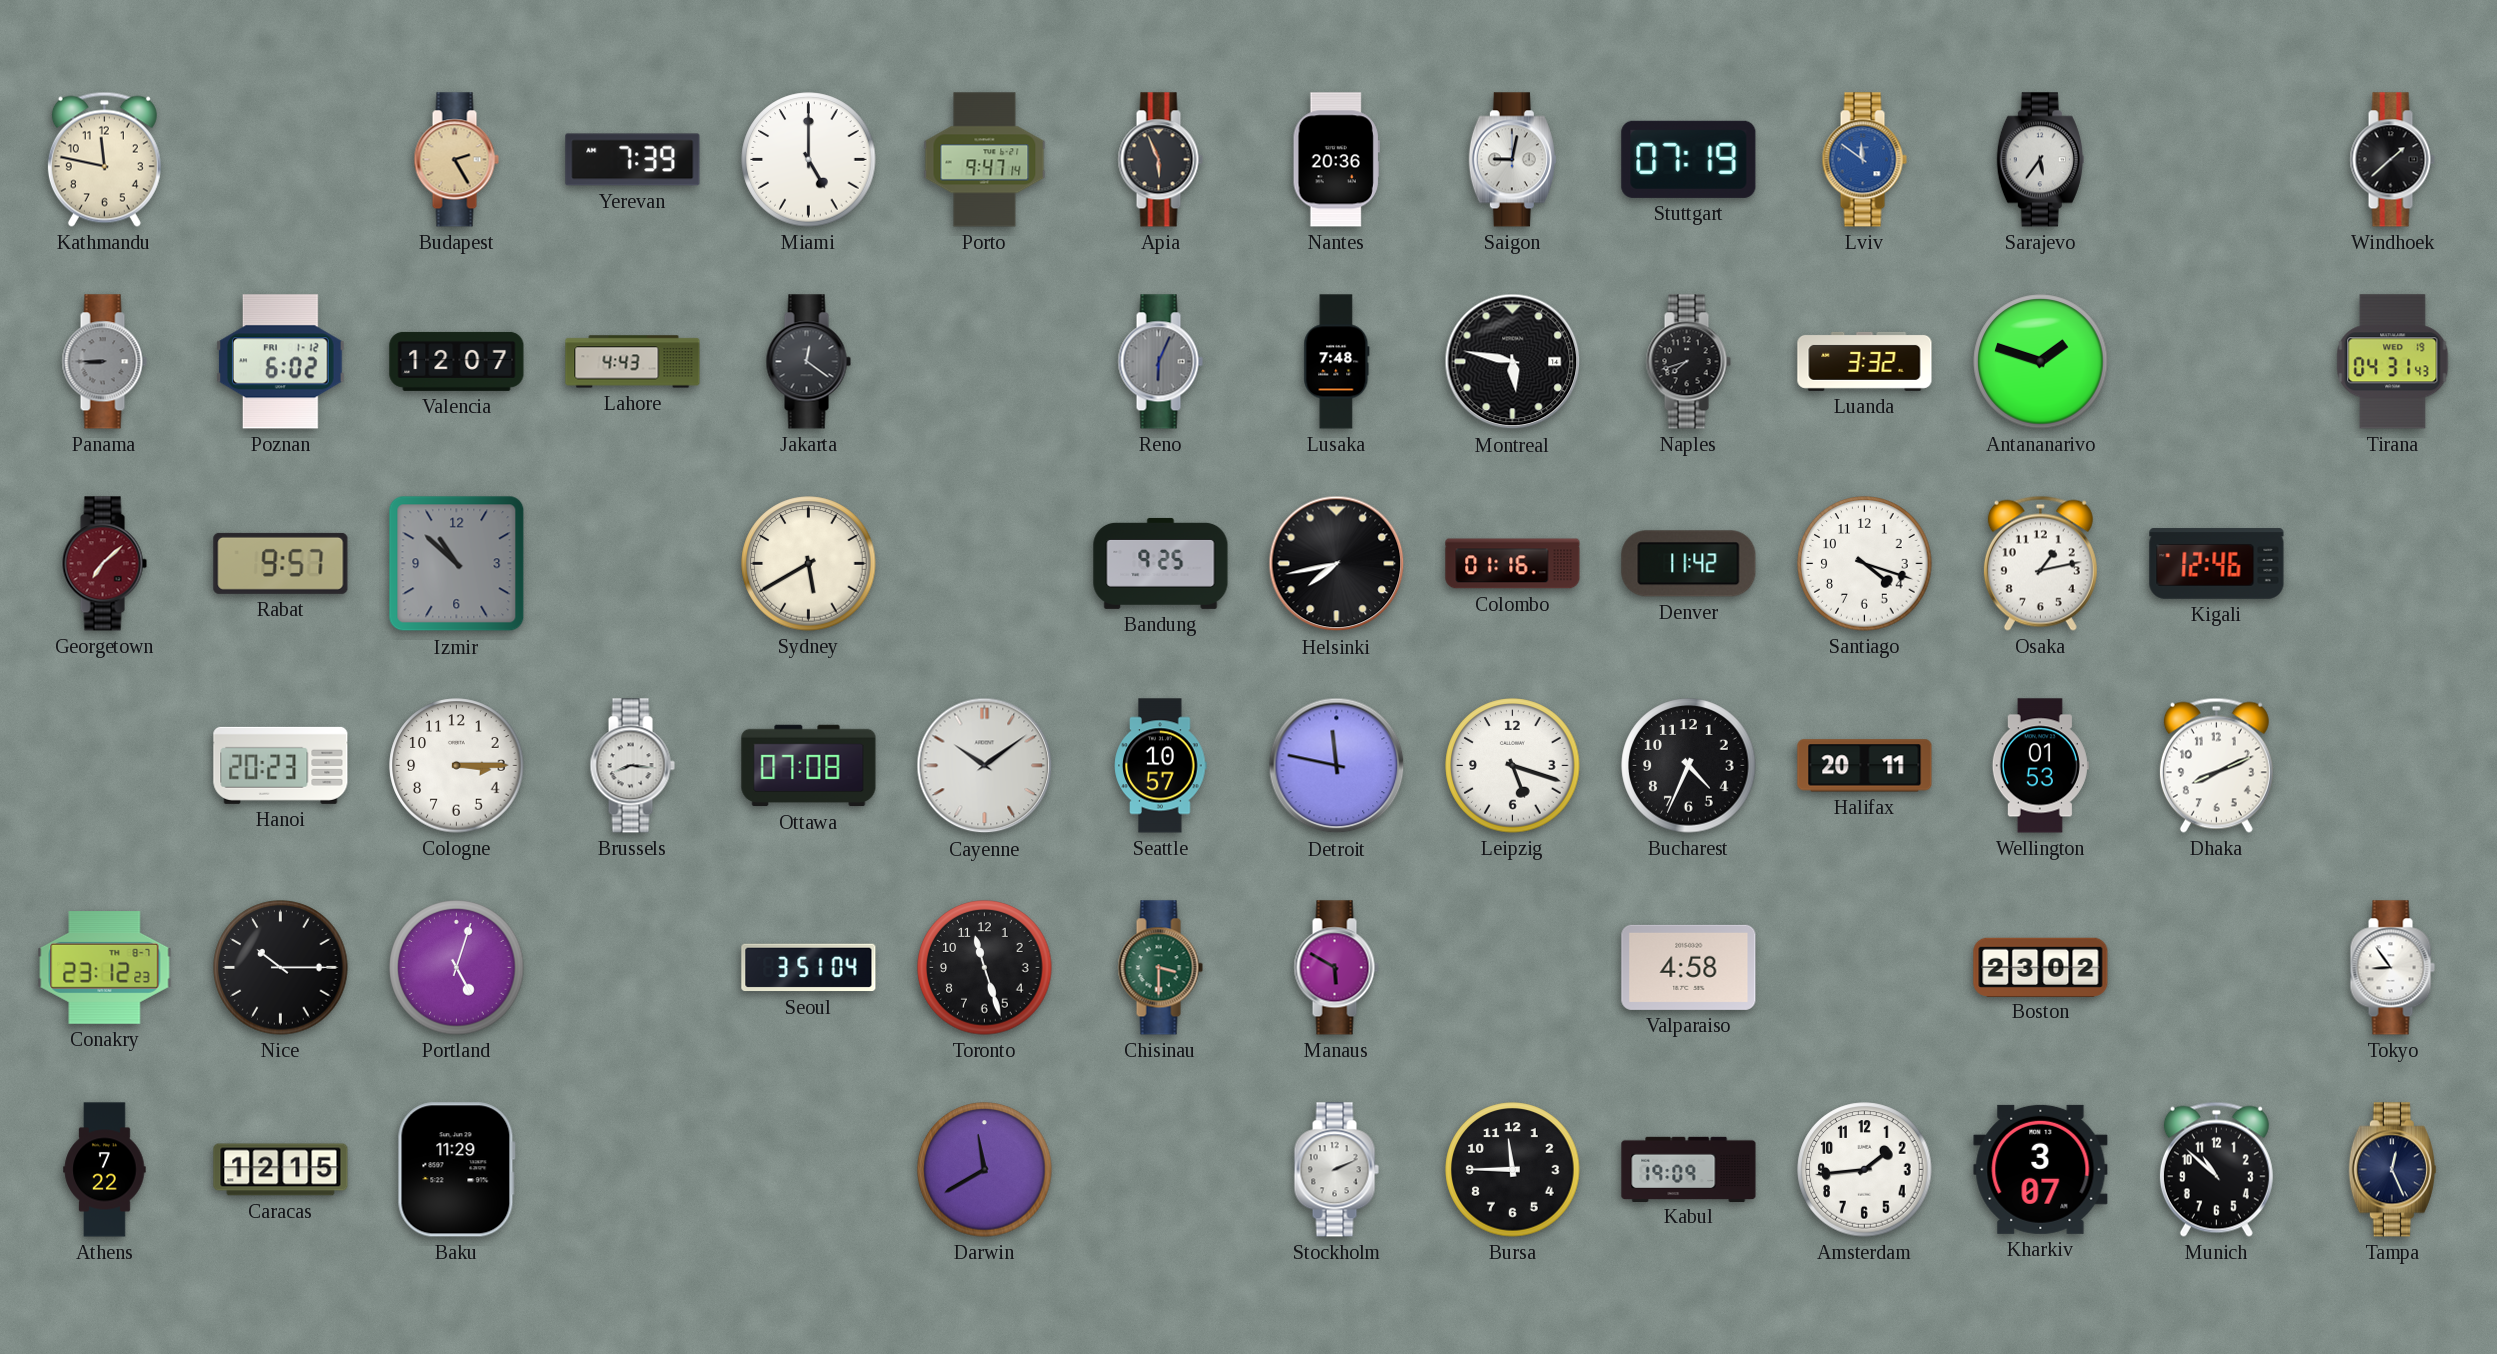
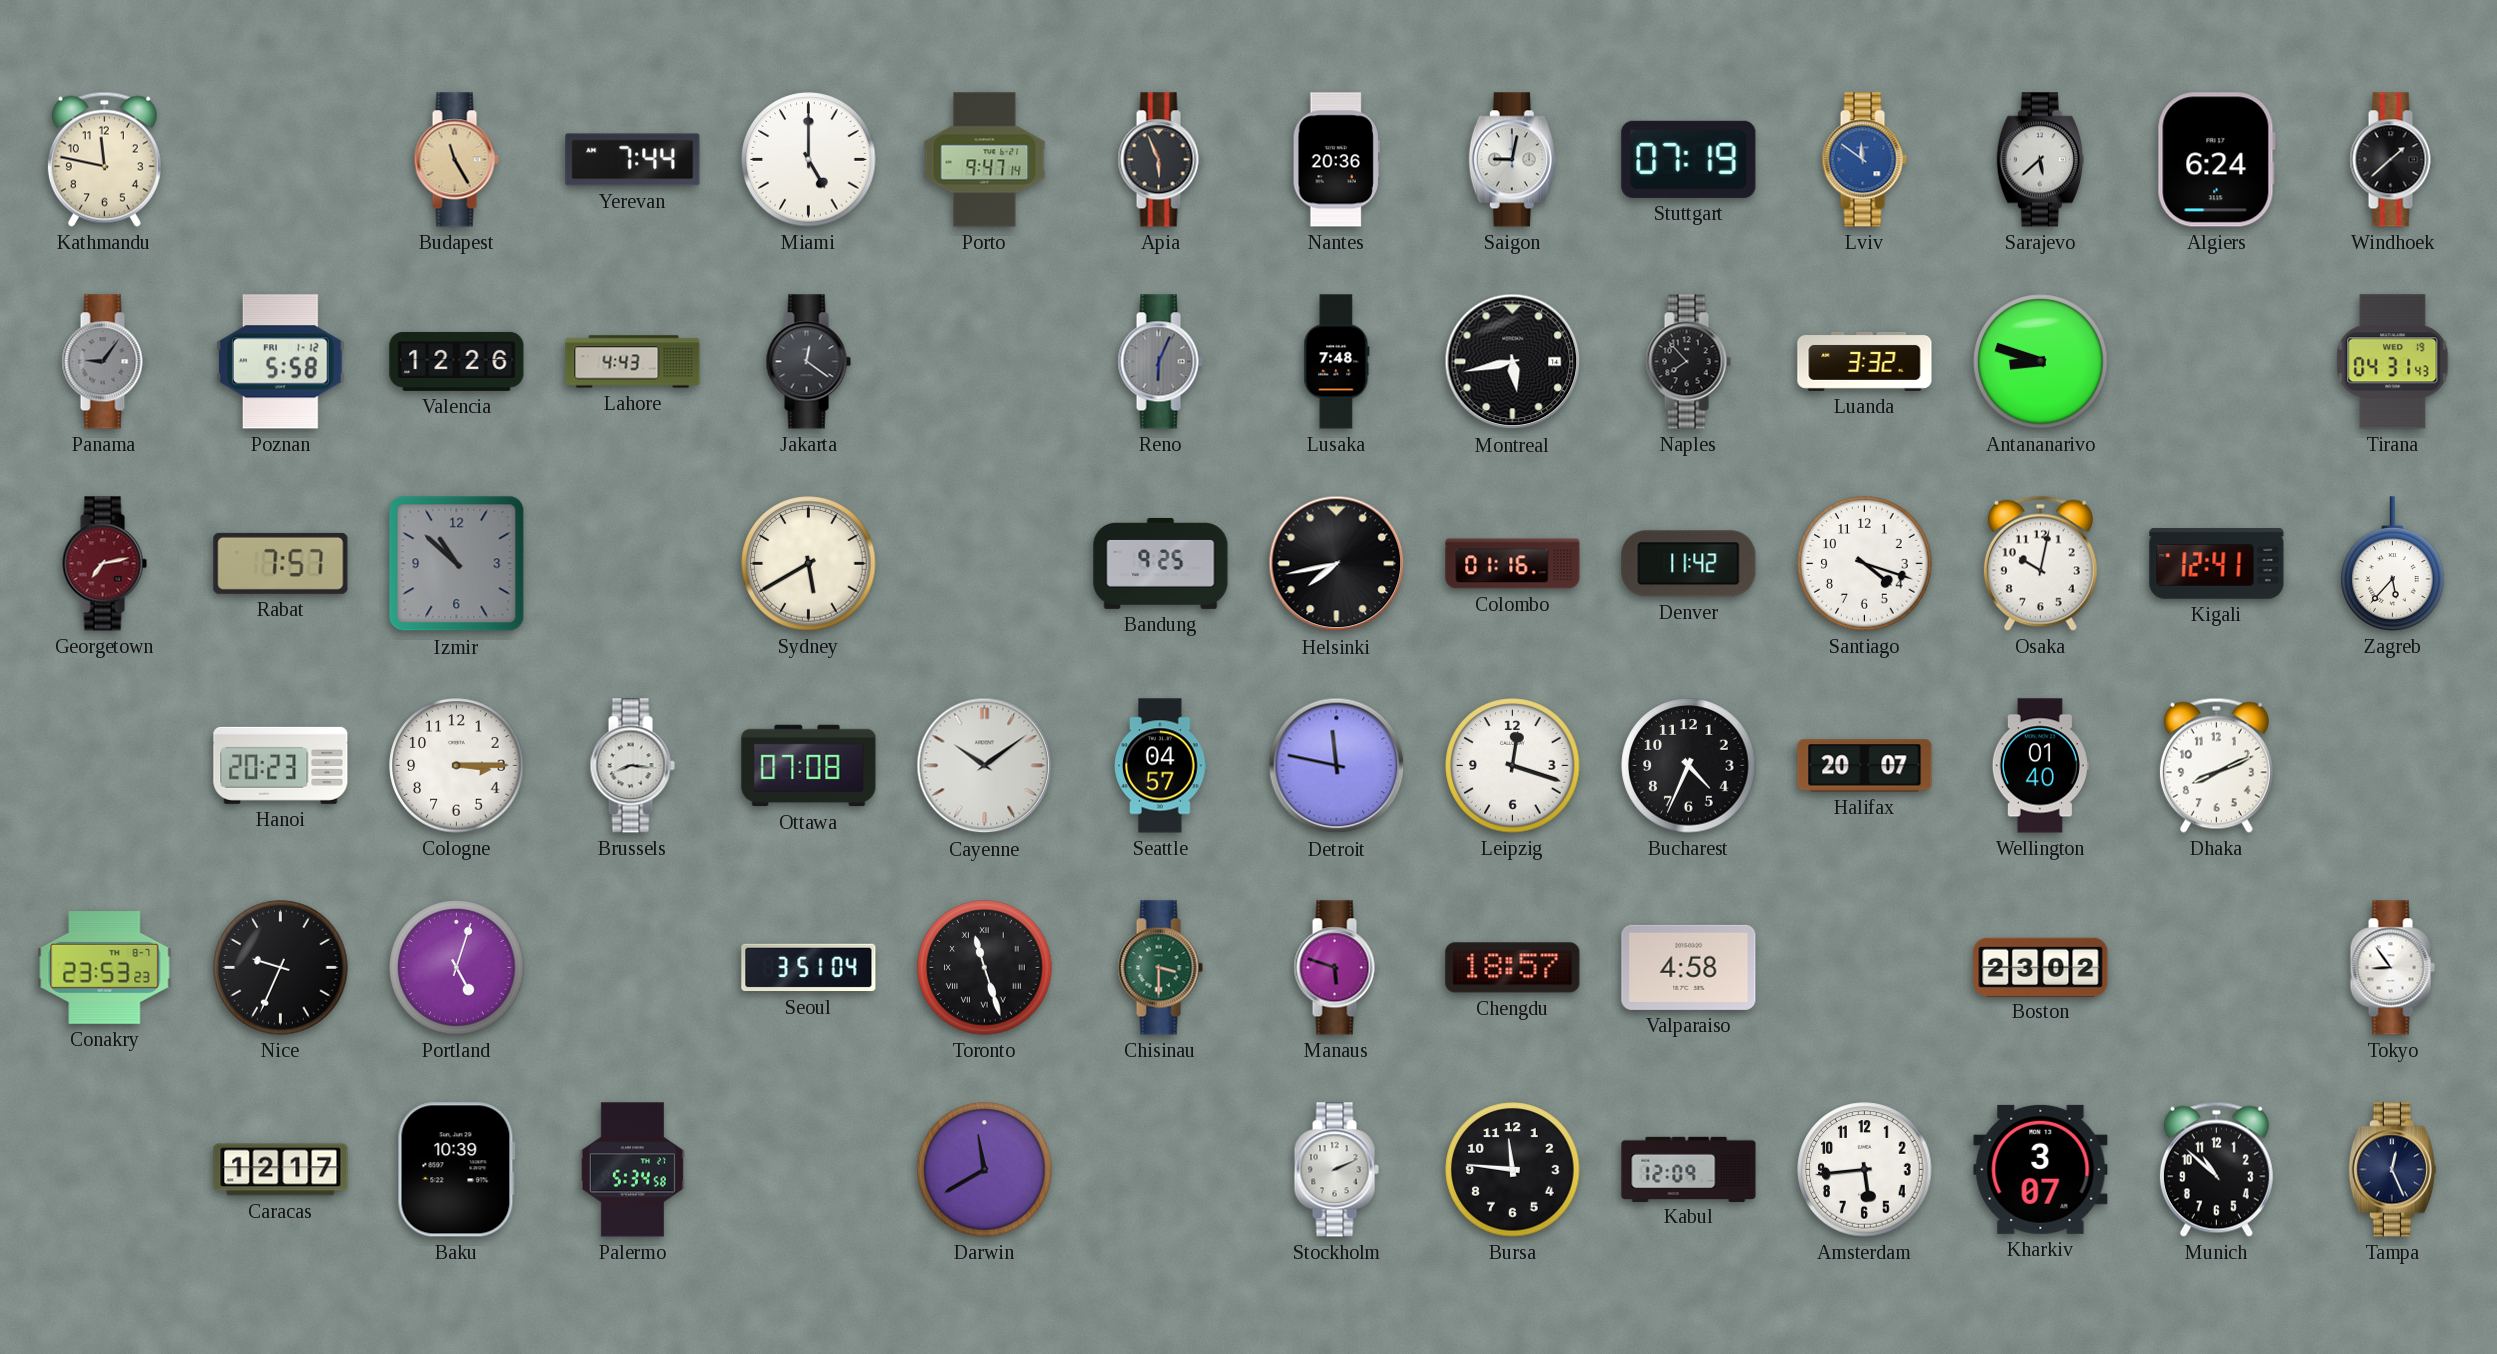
Budapest: 2:25 -> 11:25
Yerevan: 7:39 -> 7:44
Sarajevo: 5:36 -> 5:38
Algiers: none -> 6:24
Panama: 8:45 -> 9:06
Poznan: 6:02 -> 5:58
Valencia: 12:07 -> 12:26
Montreal: 5:47 -> 5:43
Naples: 7:42 -> 7:53
Antananarivo: 1:48 -> 8:48
Georgetown: 7:08 -> 7:13
Rabat: 9:57 -> 7:57
Osaka: 1:13 -> 10:02
Kigali: 12:46 -> 12:41
Zagreb: none -> 5:37
Seattle: 10:57 -> 04:57
Leipzig: 5:18 -> 12:18
Halifax: 20:11 -> 20:07
Wellington: 01:53 -> 01:40
Conakry: 23:12 -> 23:53
Nice: 10:15 -> 9:34
Toronto numerals: Arabic -> Roman
Manaus: 5:50 -> 5:48
Chengdu: none -> 18:57
Athens: 7:22 -> none
Caracas: 12:15 -> 12:17
Baku: 11:29 -> 10:39
Palermo: none -> 5:34
Bursa: 11:45 -> 11:46
Kabul: 19:09 -> 12:09
Amsterdam: 1:44 -> 5:44
